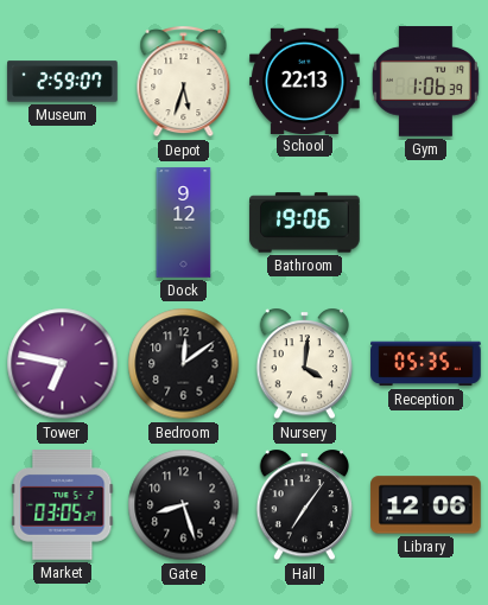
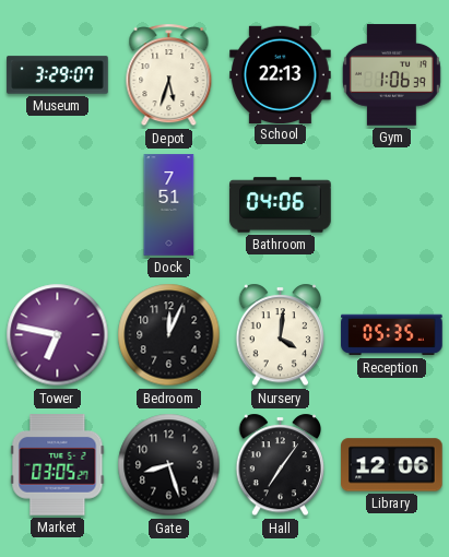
Museum: 2:59 -> 3:29
Dock: 9:12 -> 7:51
Bathroom: 19:06 -> 04:06
Bedroom: 12:09 -> 12:04
